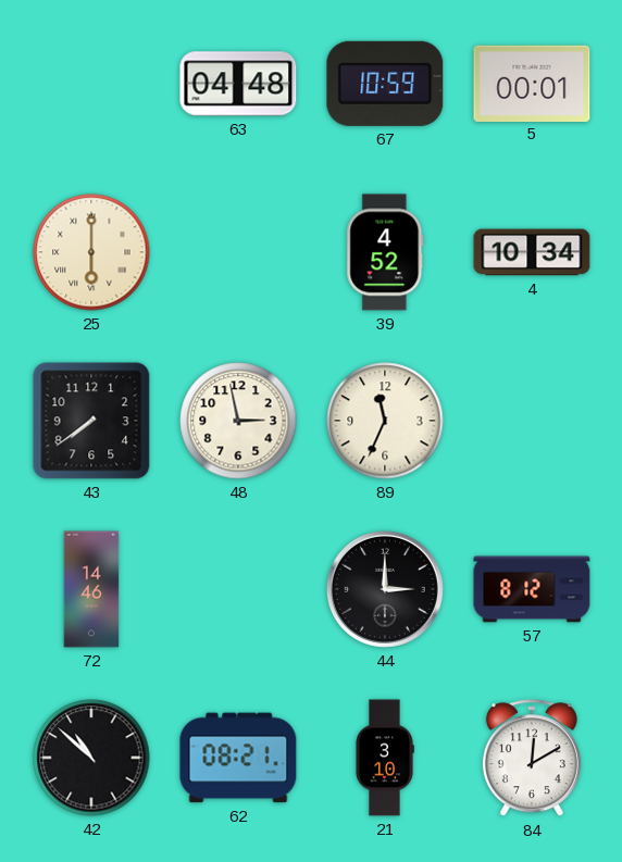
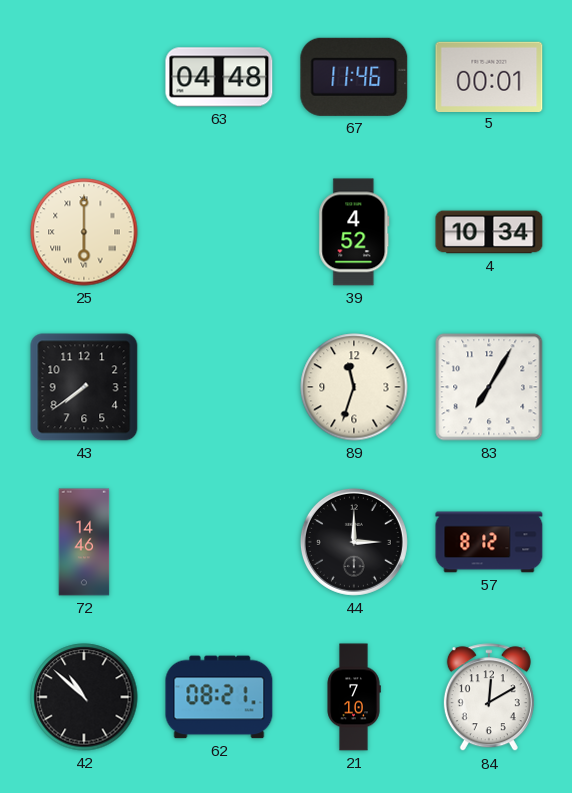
67: 10:59 -> 11:46
48: 2:58 -> none
89: 11:34 -> 11:33
83: none -> 7:05
21: 3:10 -> 7:10
